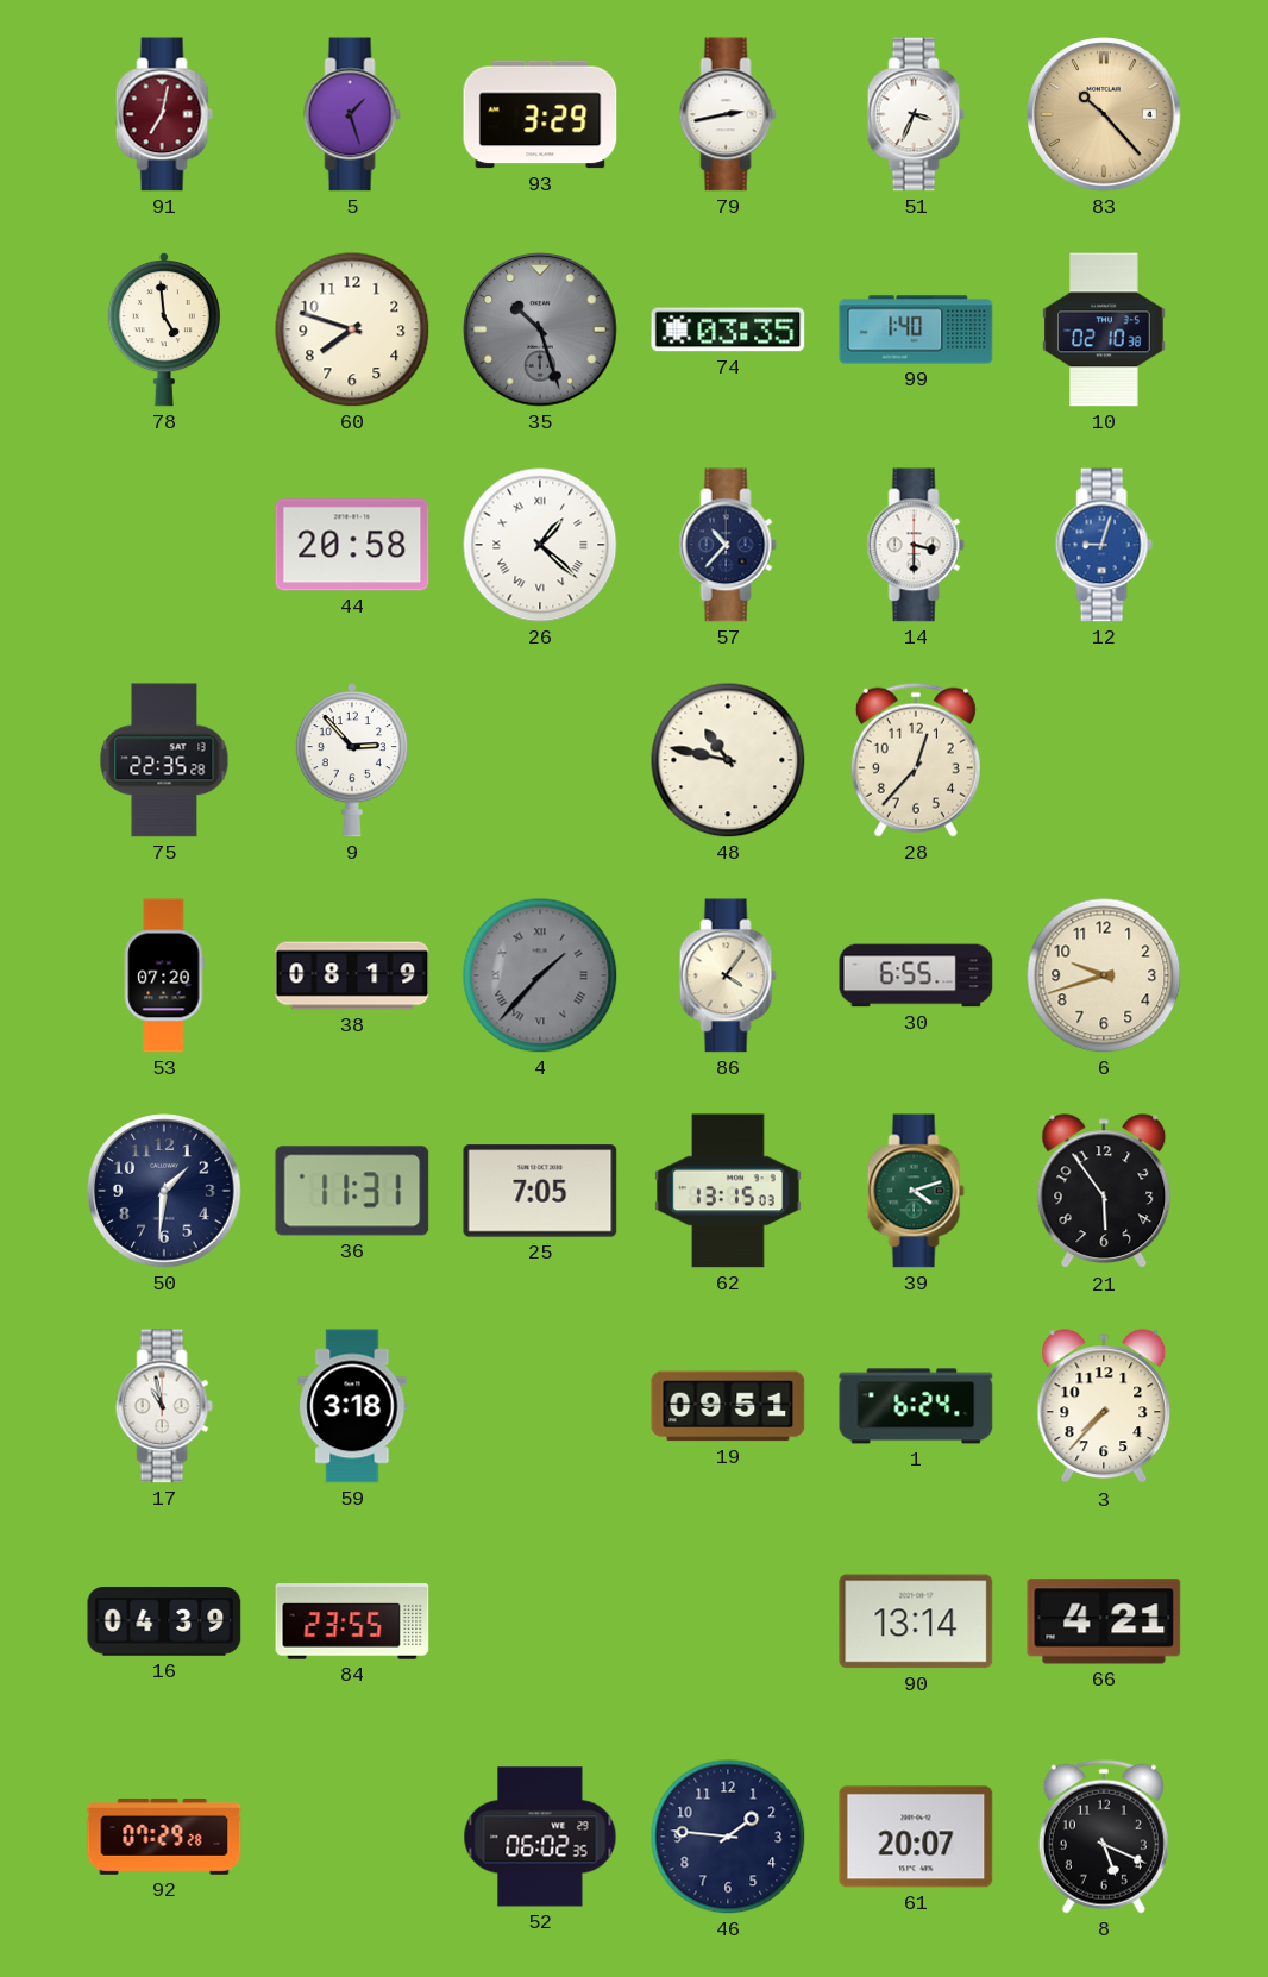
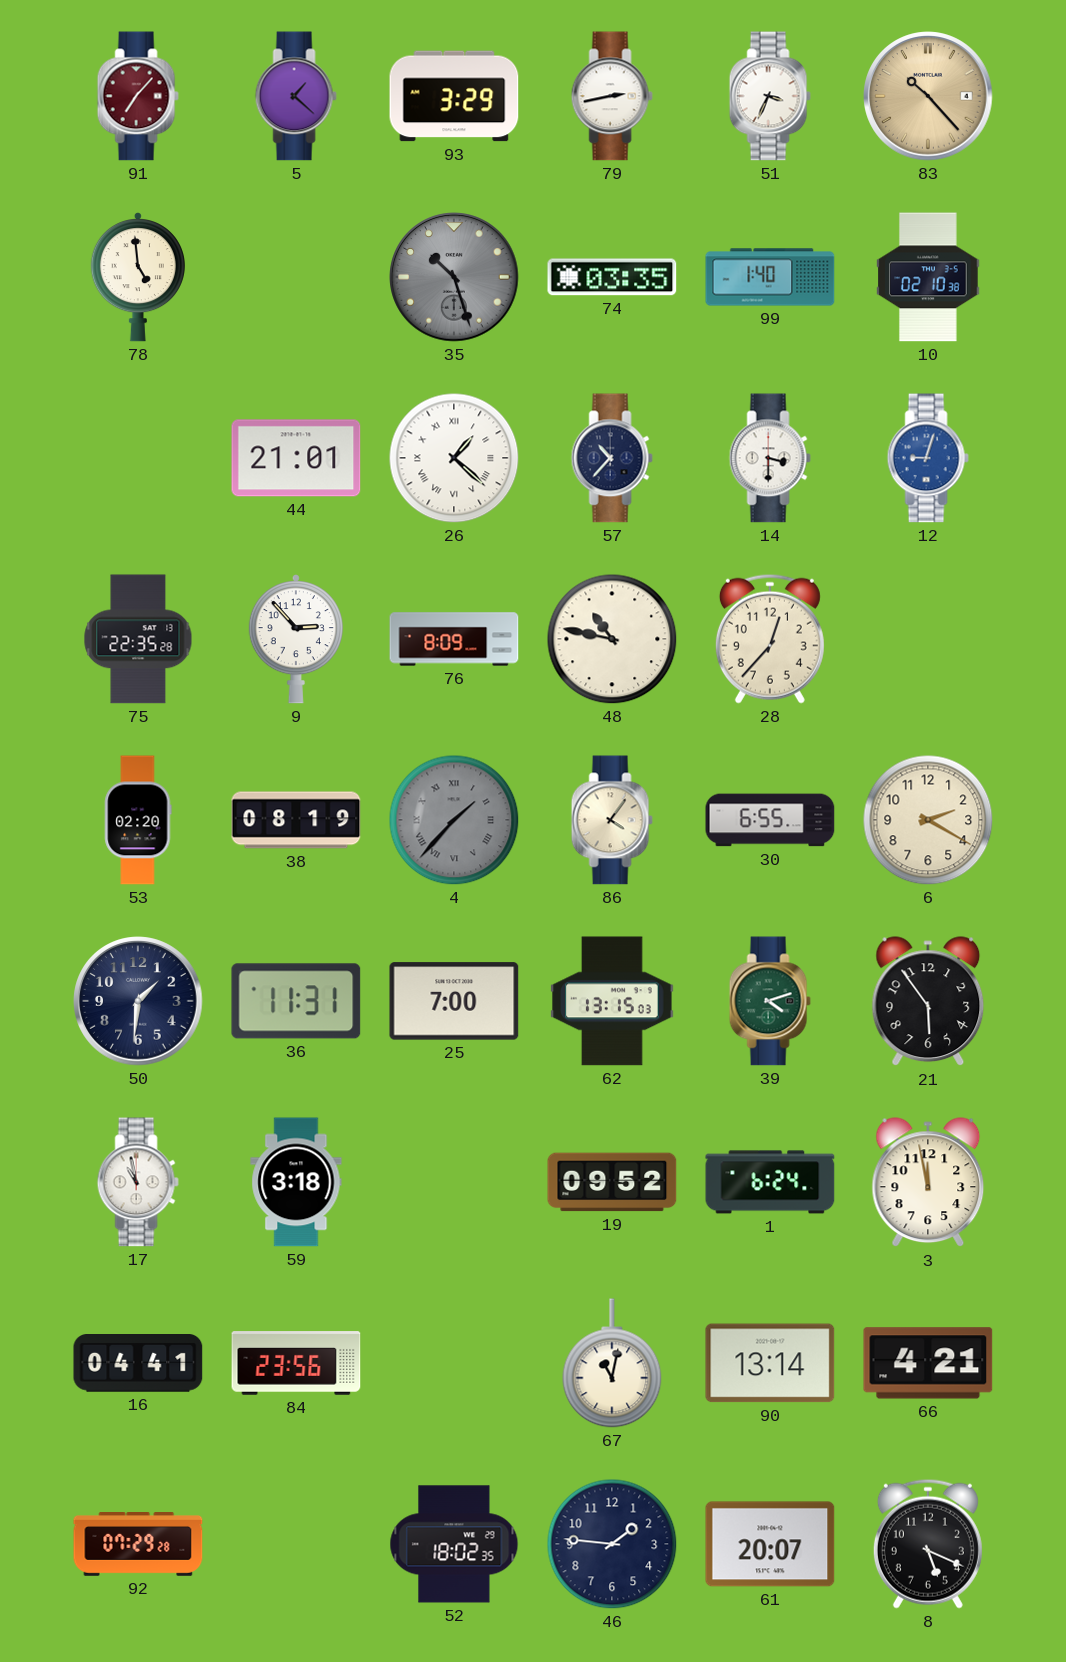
91: 7:02 -> 7:07
5: 1:27 -> 1:22
60: 7:48 -> none
44: 20:58 -> 21:01
76: none -> 8:09
53: 07:20 -> 02:20
6: 9:42 -> 2:20
25: 7:05 -> 7:00
19: 09:51 -> 09:52
3: 7:37 -> 11:58
16: 04:39 -> 04:41
84: 23:55 -> 23:56
67: none -> 11:02
52: 06:02 -> 18:02
